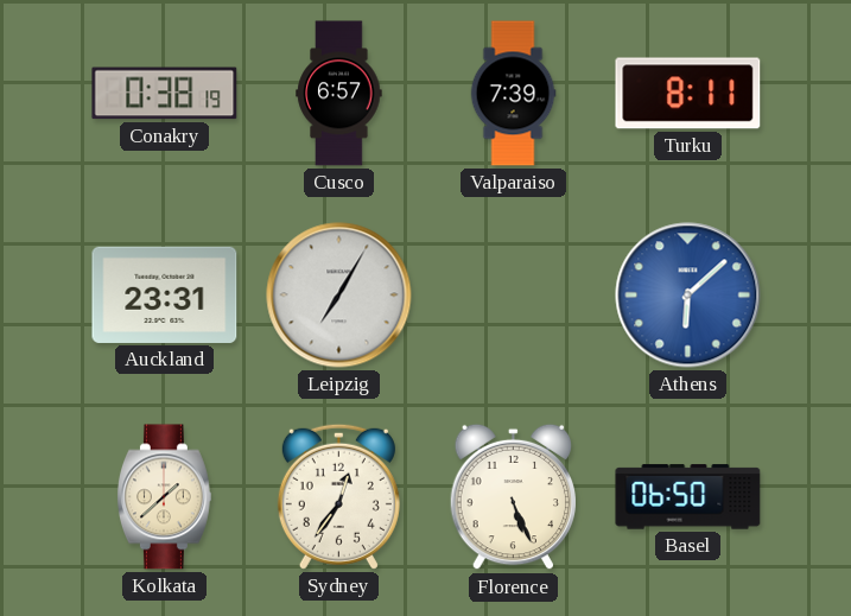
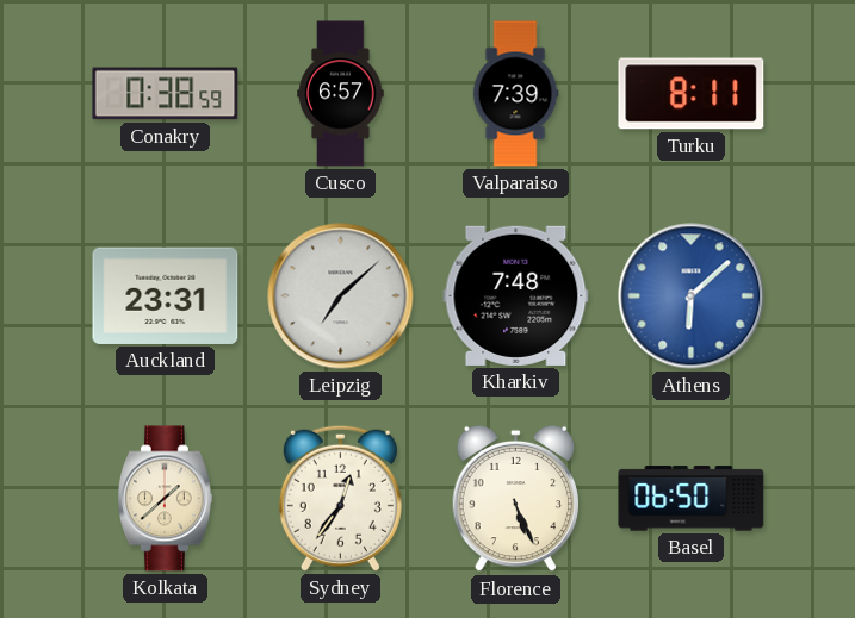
Conakry: 0:38:19 -> 0:38:59
Leipzig: 7:05 -> 7:08
Kharkiv: none -> 7:48
